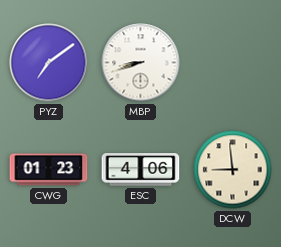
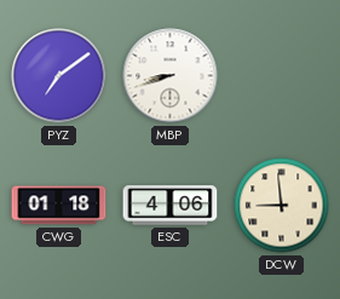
CWG: 01:23 -> 01:18
